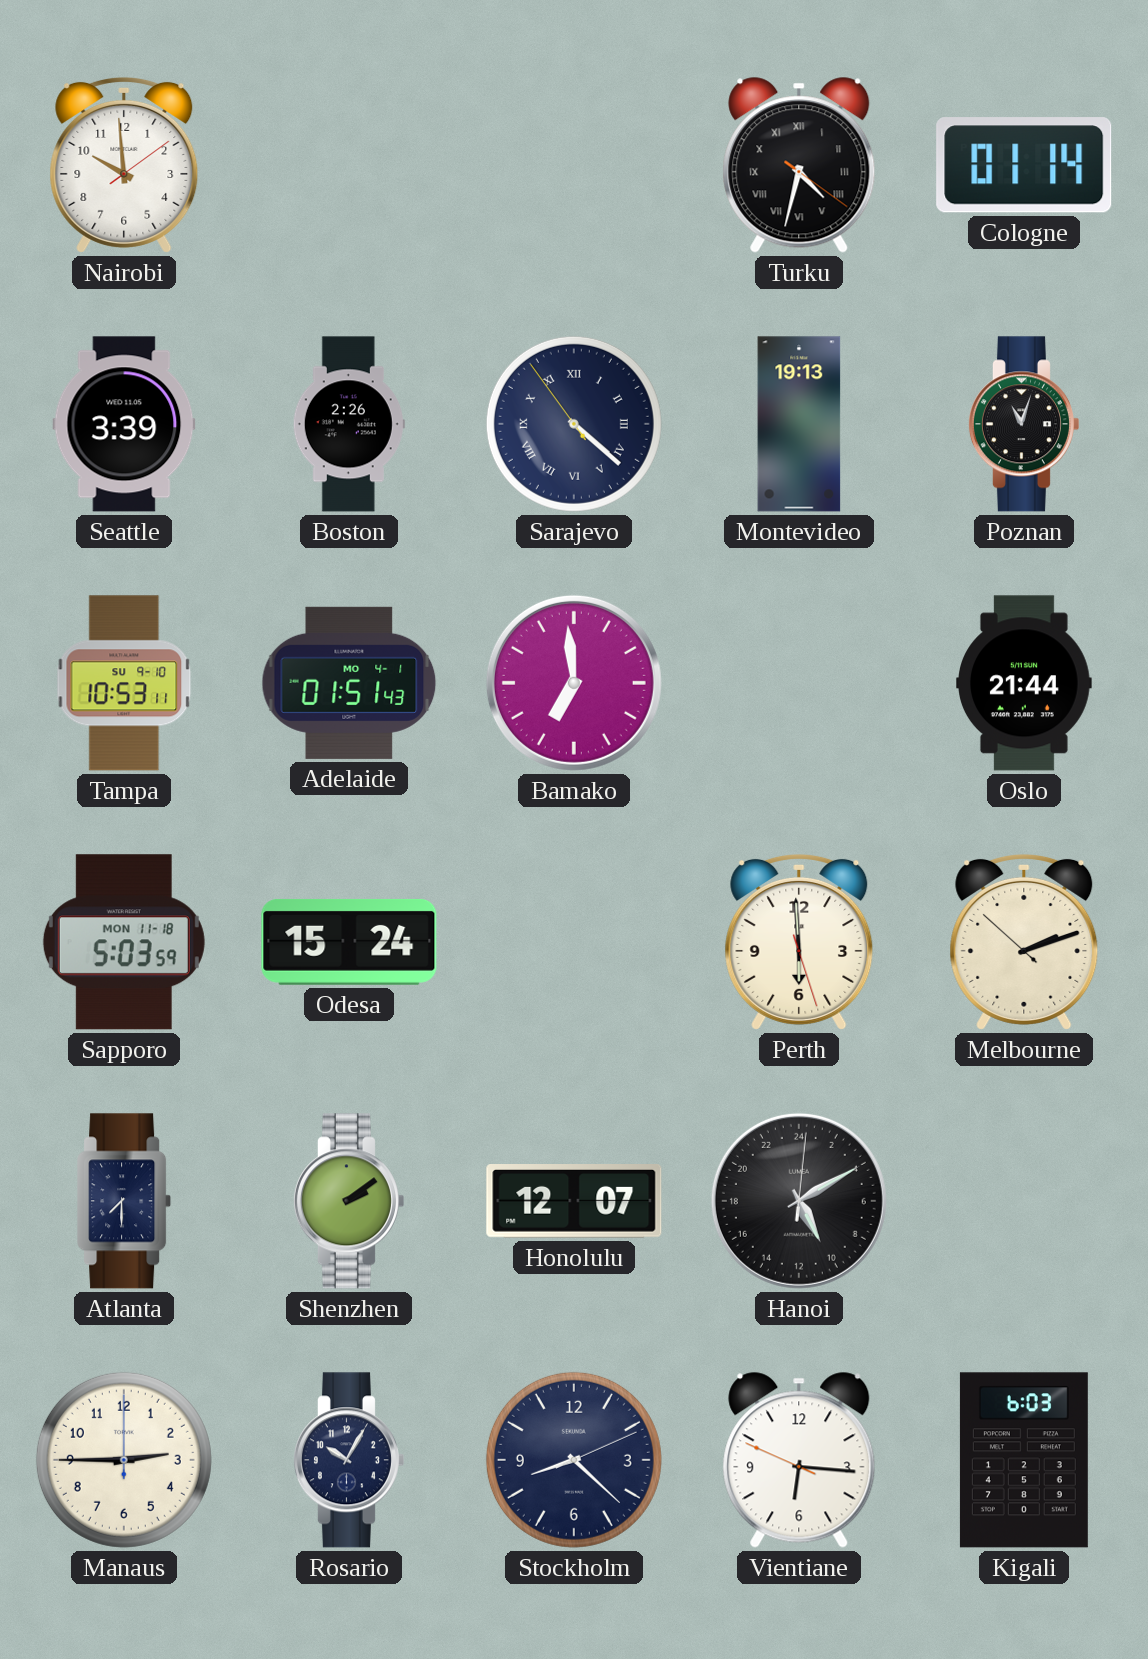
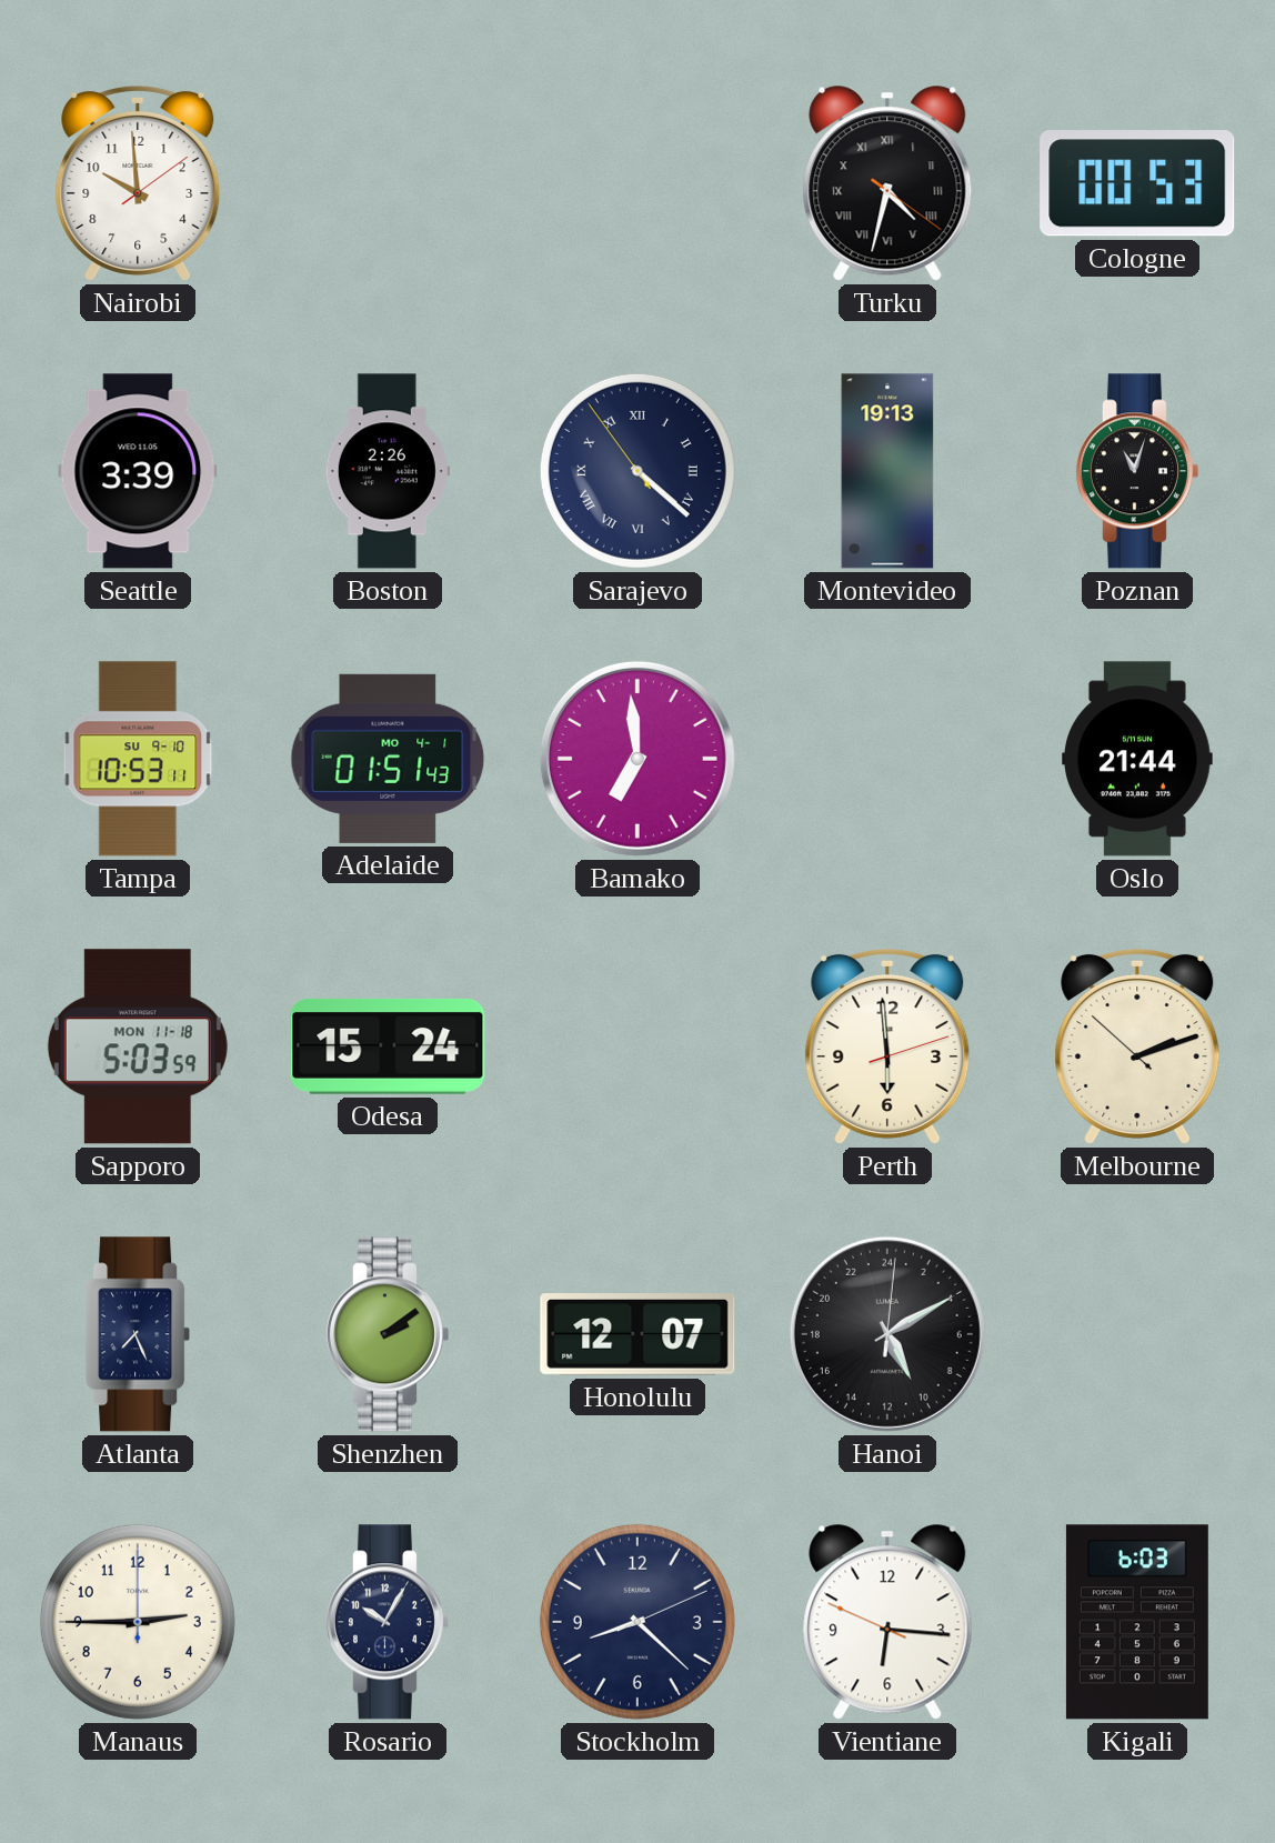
Cologne: 01:14 -> 00:53
Perth: 5:59:27 -> 5:59:12
Atlanta: 7:30 -> 7:26
